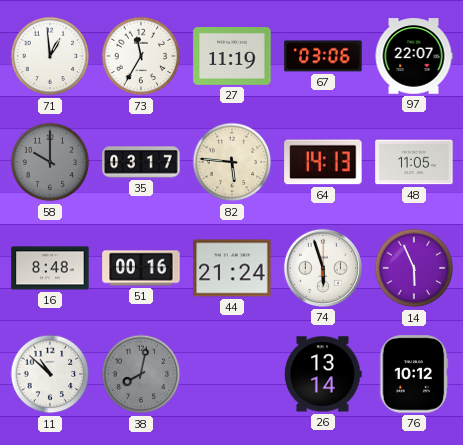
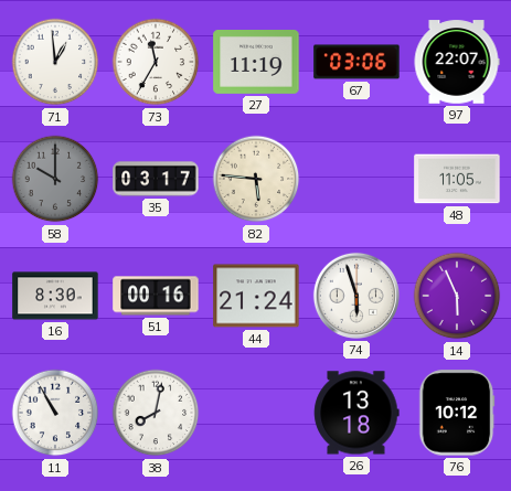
64: 14:13 -> none
16: 8:48 -> 8:30
11: 10:52 -> 10:55
38 dial: grey -> white
26: 13:14 -> 13:18
